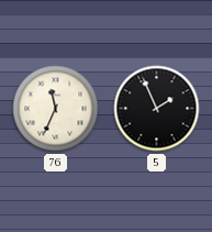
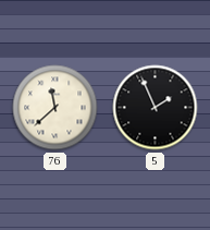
76: 11:34 -> 11:38
